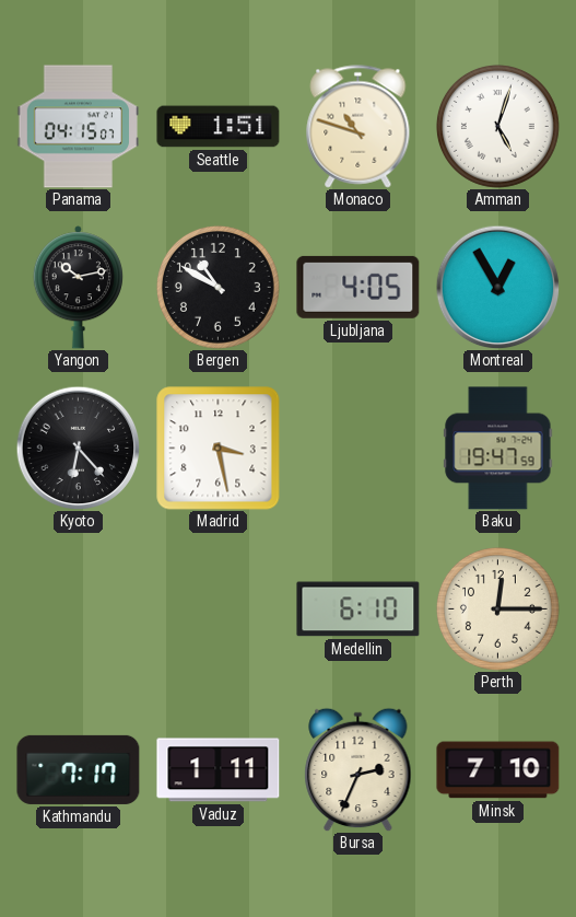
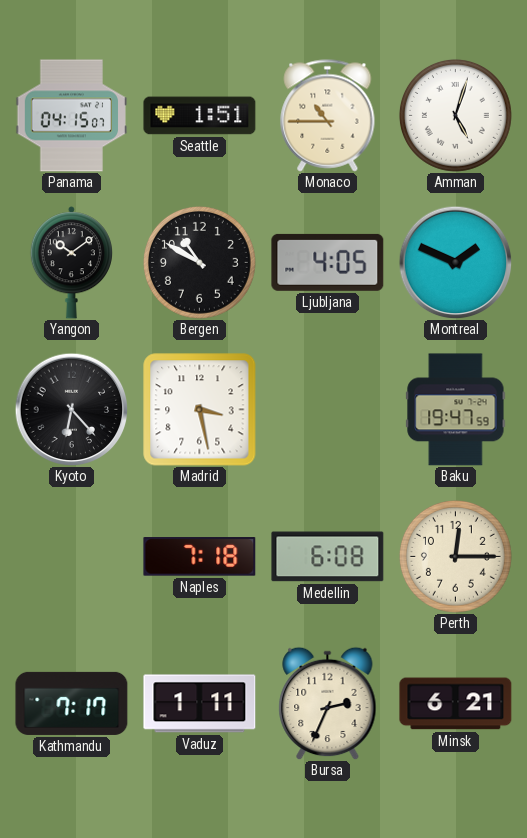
Monaco: 10:48 -> 10:45
Yangon: 10:13 -> 10:09
Montreal: 12:55 -> 1:49
Naples: none -> 7:18
Medellin: 6:10 -> 6:08
Minsk: 7:10 -> 6:21
